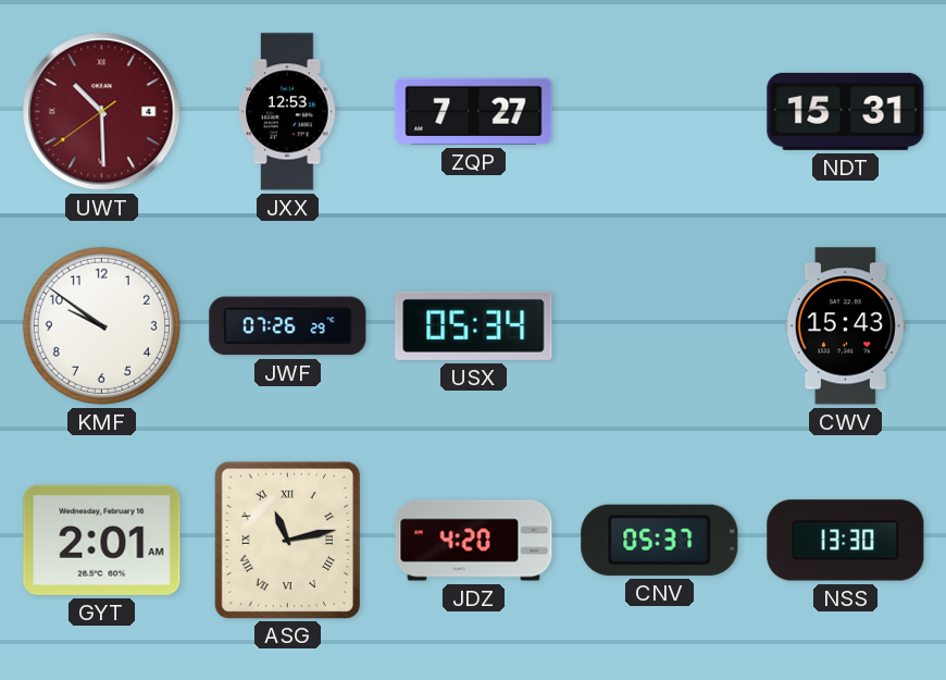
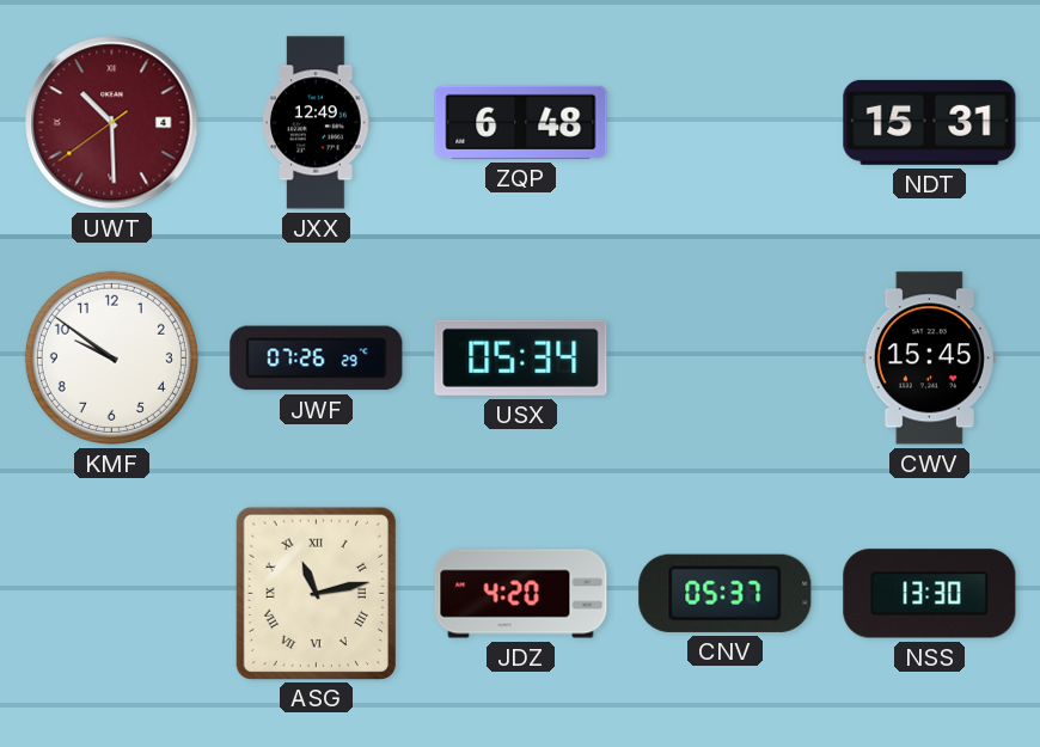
JXX: 12:53 -> 12:49
ZQP: 7:27 -> 6:48
CWV: 15:43 -> 15:45
GYT: 2:01 -> none
